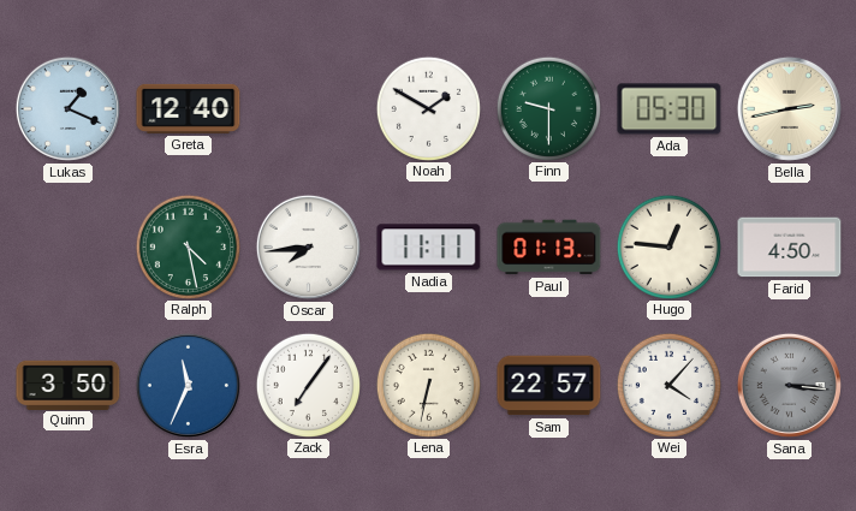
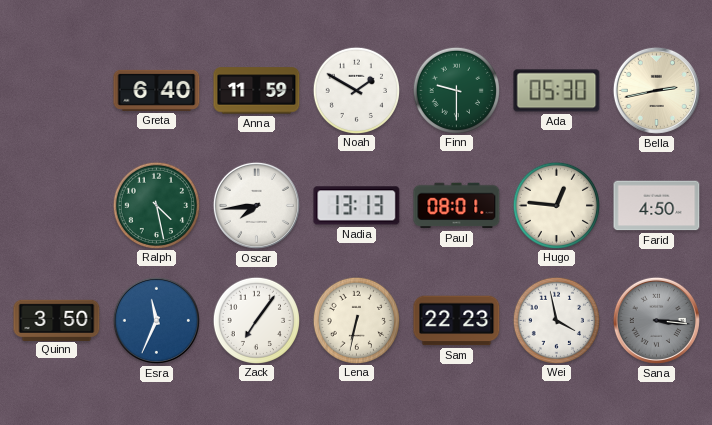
Lukas: 1:19 -> none
Greta: 12:40 -> 6:40
Anna: none -> 11:59
Nadia: 11:11 -> 13:13
Paul: 01:13 -> 08:01
Sam: 22:57 -> 22:23
Wei: 4:07 -> 3:58
